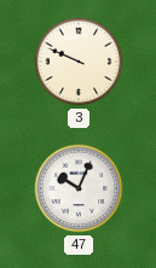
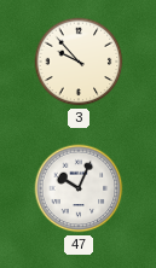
3: 9:49 -> 9:53
